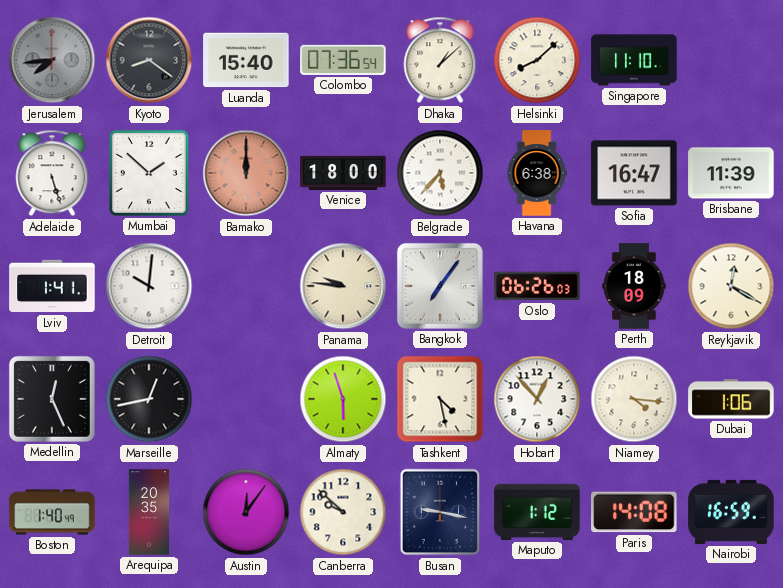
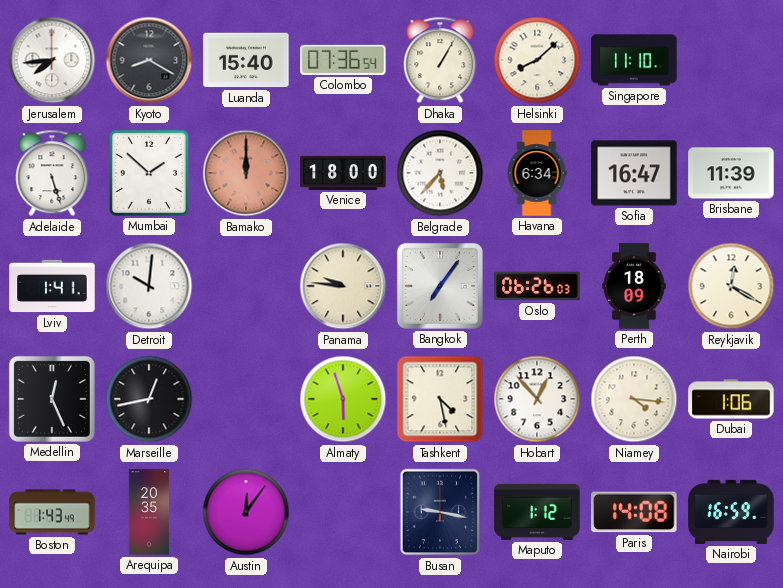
Jerusalem dial: grey -> white
Kyoto: 8:21 -> 8:20
Dhaka: 1:08 -> 1:05
Havana: 6:38 -> 6:34
Boston: 1:40 -> 1:43
Canberra: 9:52 -> none
